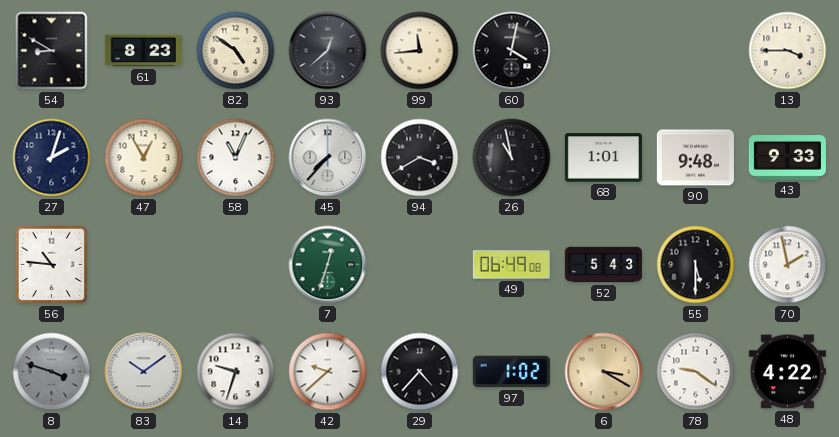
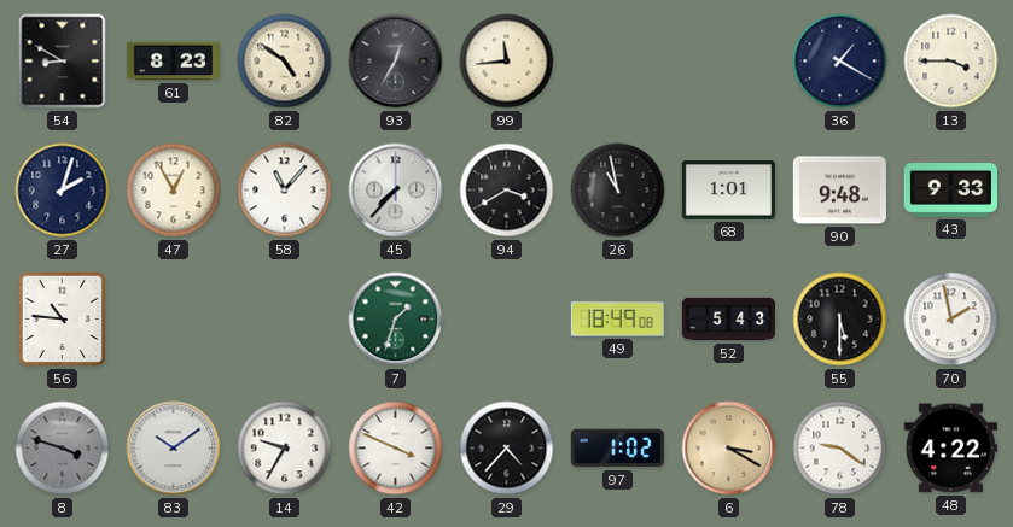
93: 12:38 -> 12:35
60: 4:02 -> none
36: none -> 1:20
58: 11:04 -> 11:07
7: 12:33 -> 1:33
49: 06:49 -> 18:49
14: 9:33 -> 9:35
42: 9:38 -> 3:49
